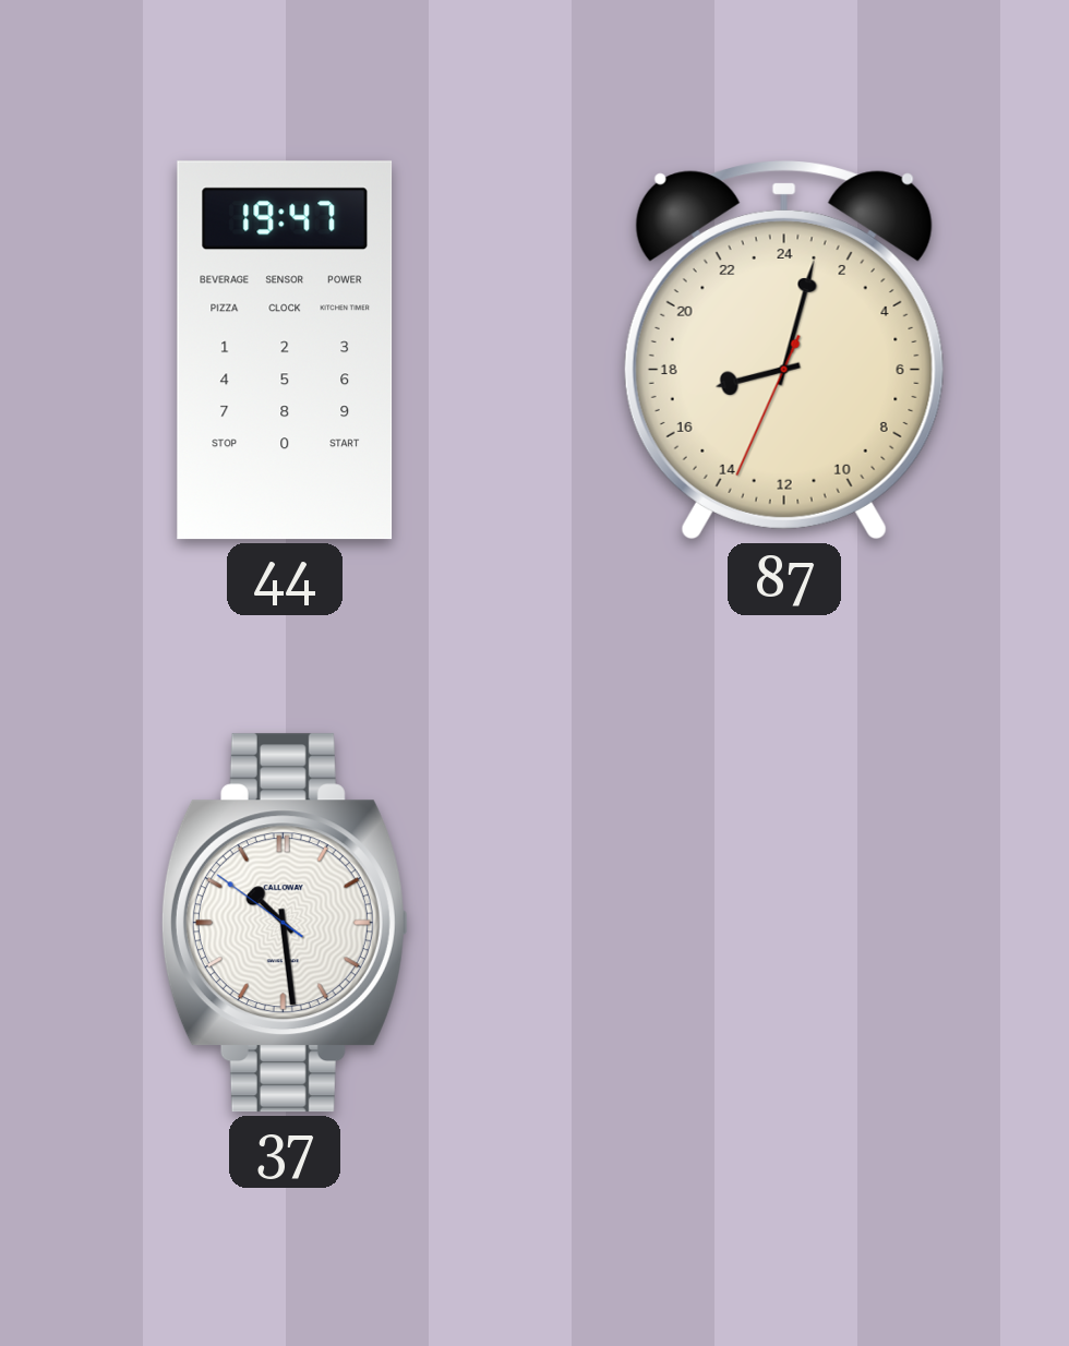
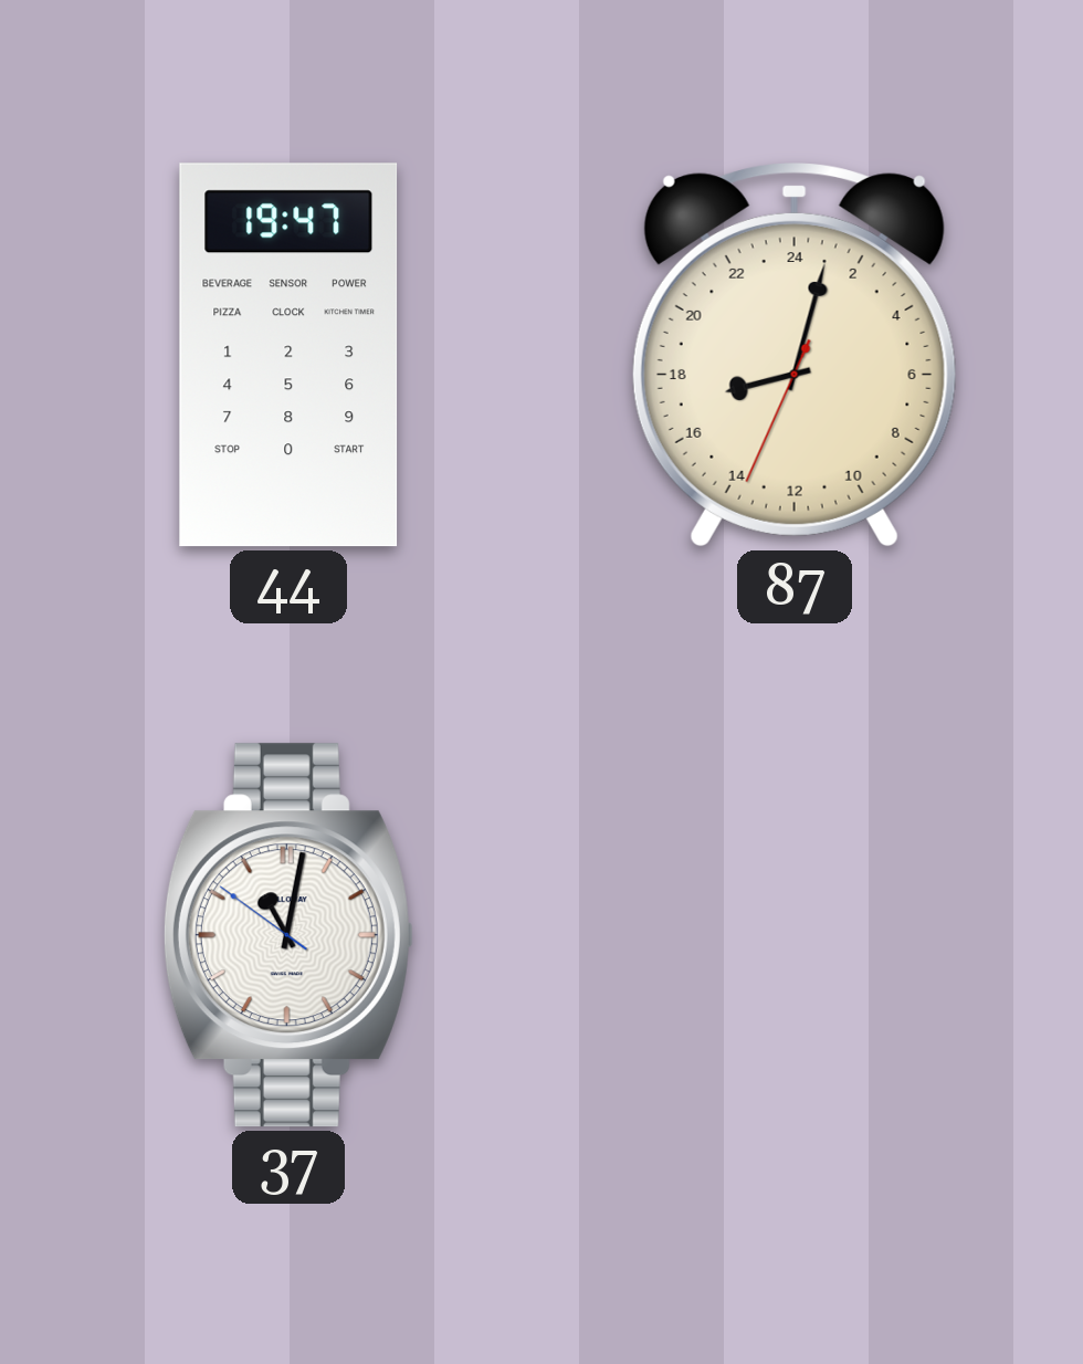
37: 10:28 -> 11:01
